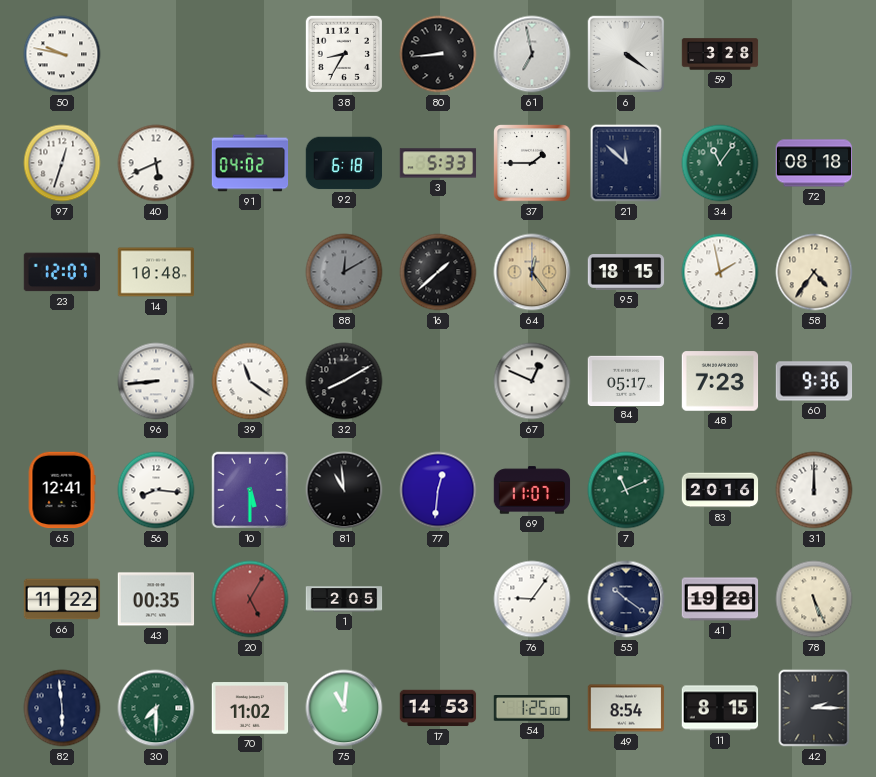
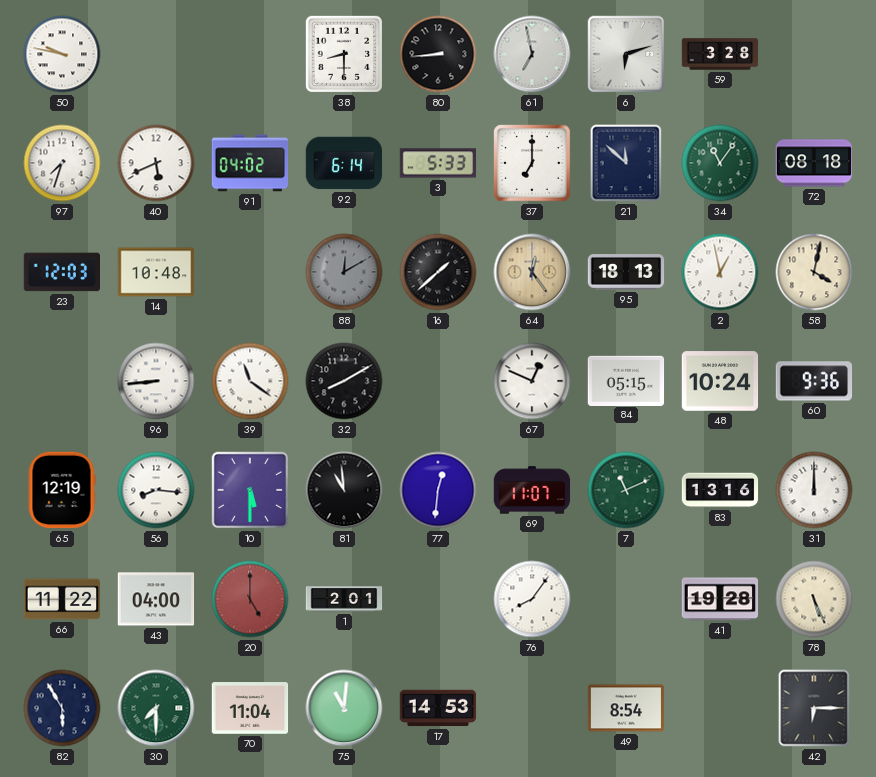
38: 8:35 -> 8:30
6: 4:21 -> 6:12
97: 12:33 -> 7:33
92: 6:18 -> 6:14
37: 1:45 -> 7:00
23: 12:07 -> 12:03
95: 18:15 -> 18:13
2: 1:58 -> 12:58
58: 4:36 -> 4:02
84: 05:17 -> 05:15
48: 7:23 -> 10:24
65: 12:41 -> 12:19
83: 20:16 -> 13:16
43: 00:35 -> 04:00
20: 5:05 -> 5:00
1: 2:05 -> 2:01
76: 9:06 -> 8:06
55: 10:21 -> none
82: 5:59 -> 5:55
70: 11:02 -> 11:04
54: 1:25 -> none
11: 8:15 -> none
42: 2:15 -> 6:15
